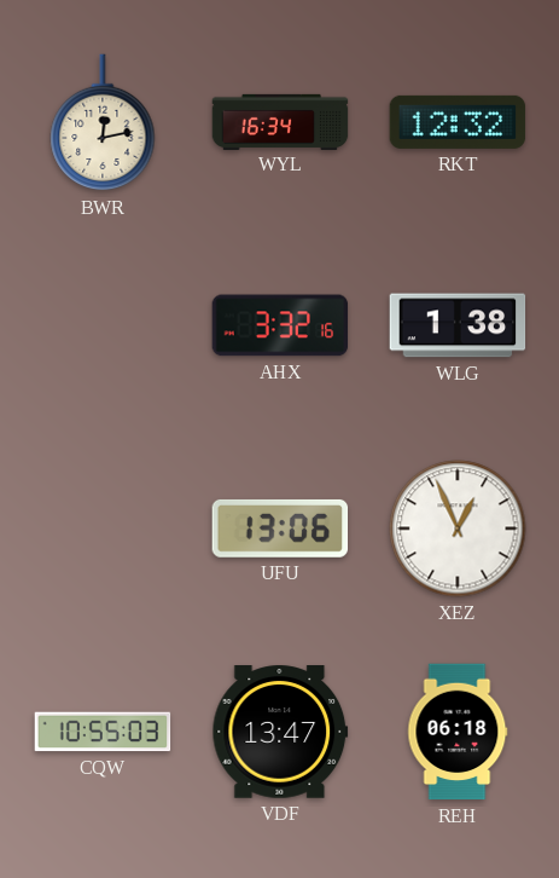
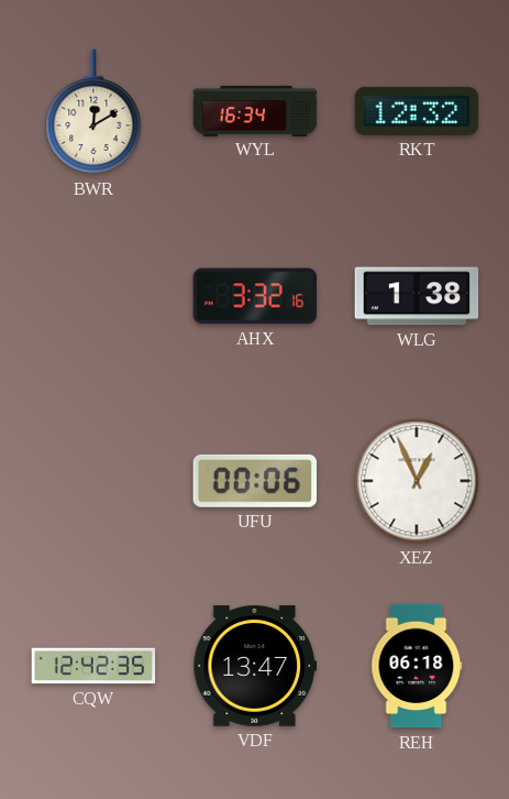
BWR: 12:13 -> 12:10
UFU: 13:06 -> 00:06
CQW: 10:55 -> 12:42
